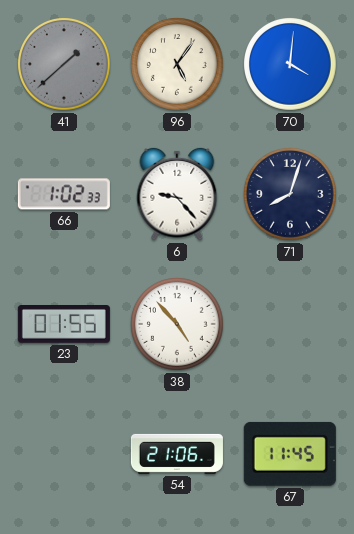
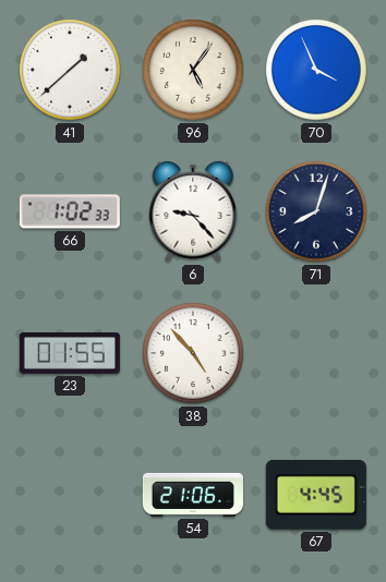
41 dial: grey -> white
70: 4:01 -> 3:56
67: 11:45 -> 4:45
